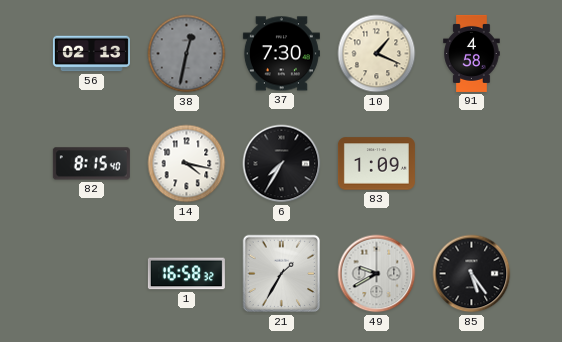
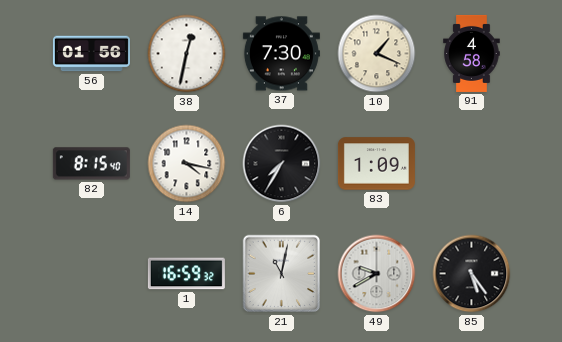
56: 02:13 -> 01:56
38 dial: grey -> white
1: 16:58 -> 16:59
21: 1:35 -> 11:02
